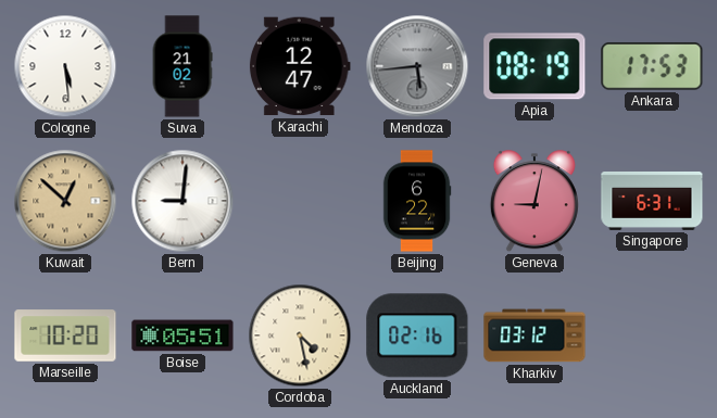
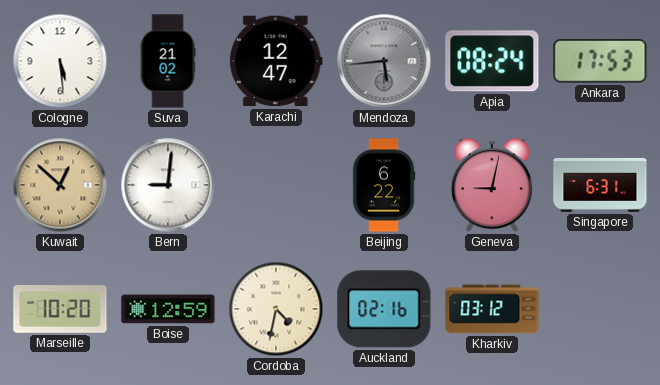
Apia: 08:19 -> 08:24
Boise: 05:51 -> 12:59
Cordoba: 4:28 -> 4:32
